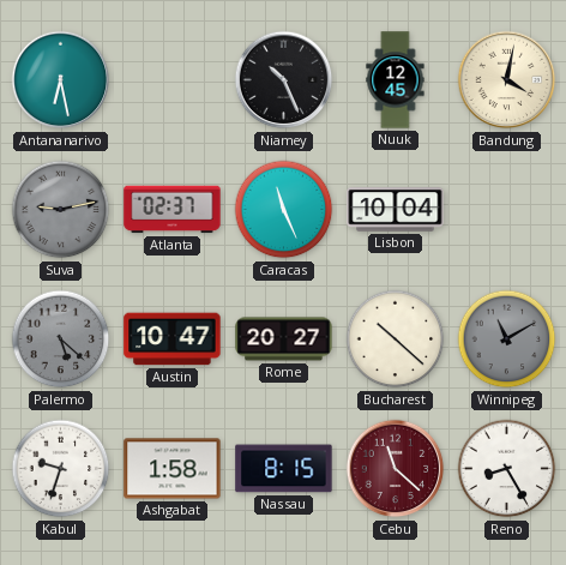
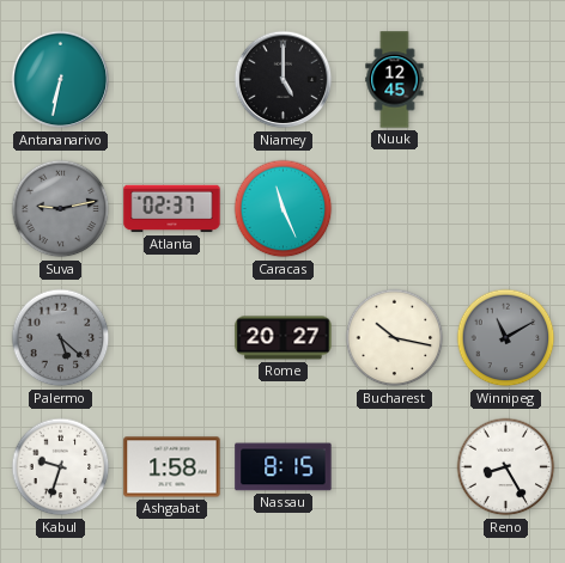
Antananarivo: 6:28 -> 6:32
Niamey: 10:26 -> 5:00
Bandung: 4:02 -> none
Lisbon: 10:04 -> none
Austin: 10:47 -> none
Bucharest: 10:22 -> 10:17
Cebu: 11:22 -> none
